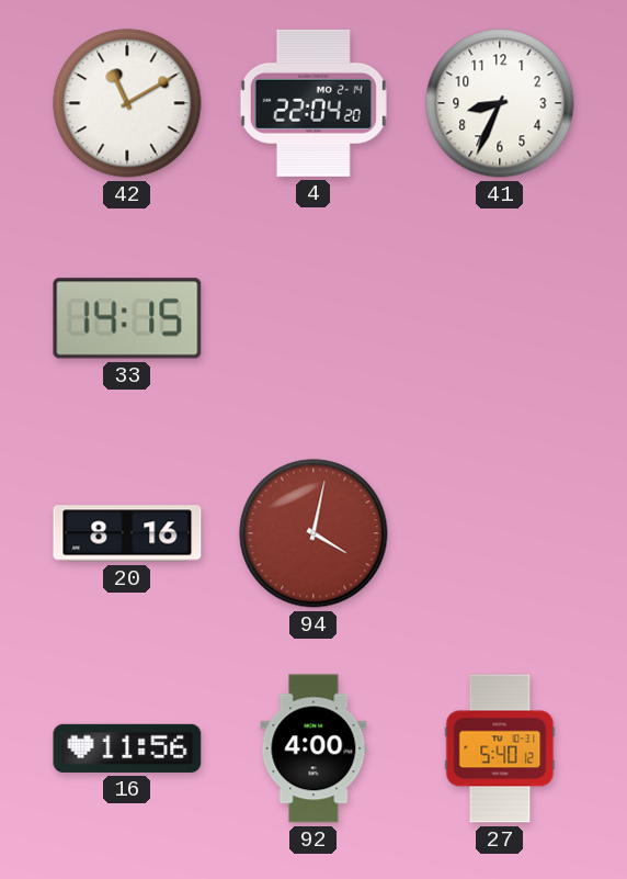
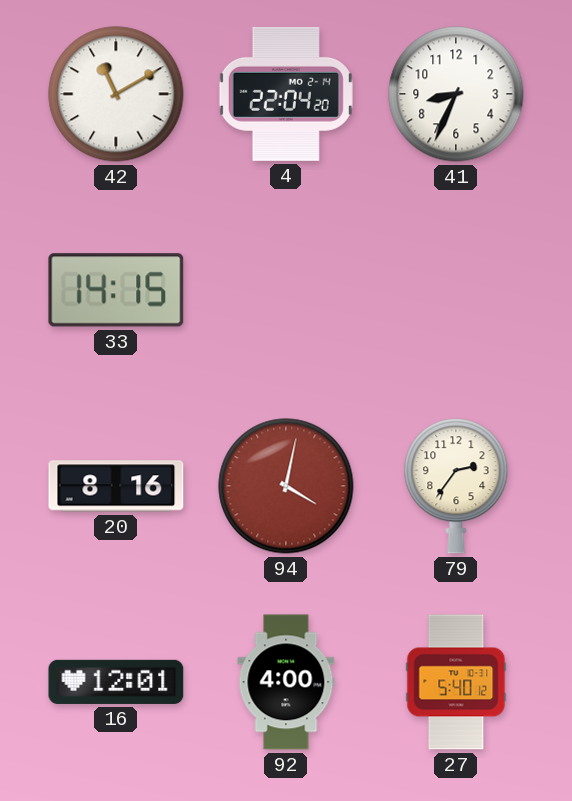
79: none -> 2:36
16: 11:56 -> 12:01
